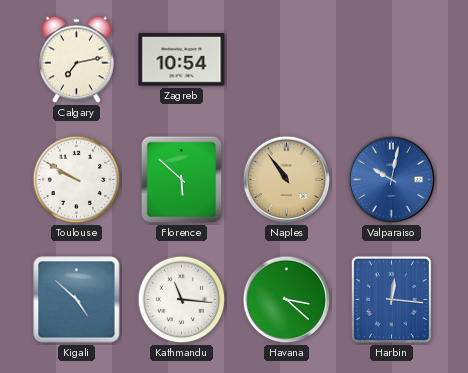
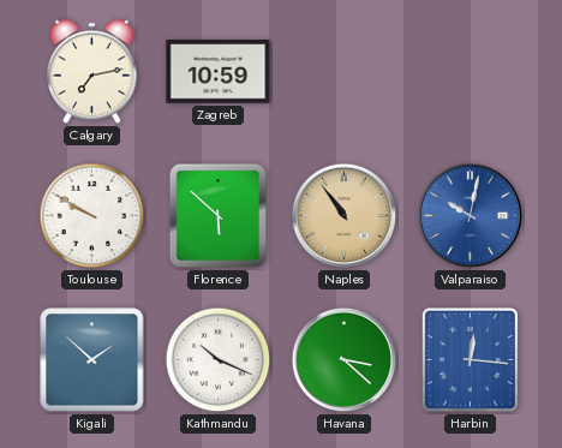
Zagreb: 10:54 -> 10:59
Kigali: 4:52 -> 1:52
Kathmandu: 11:16 -> 10:19
